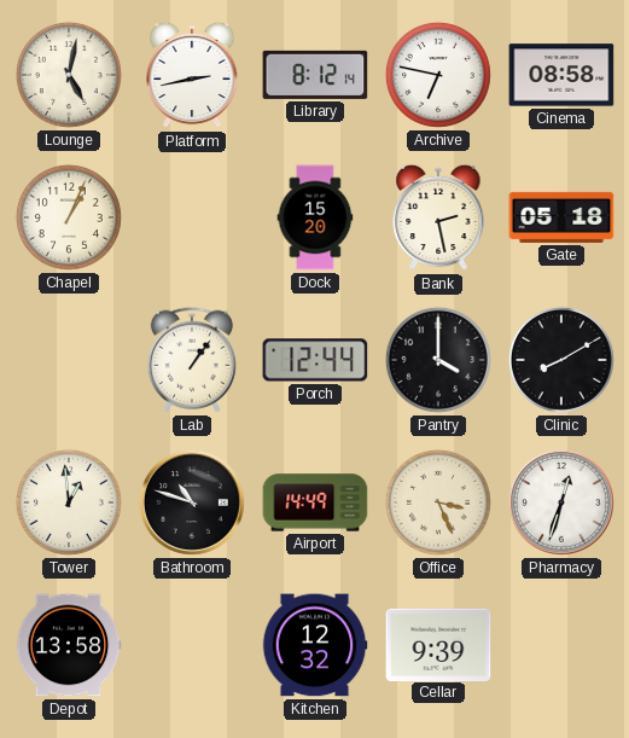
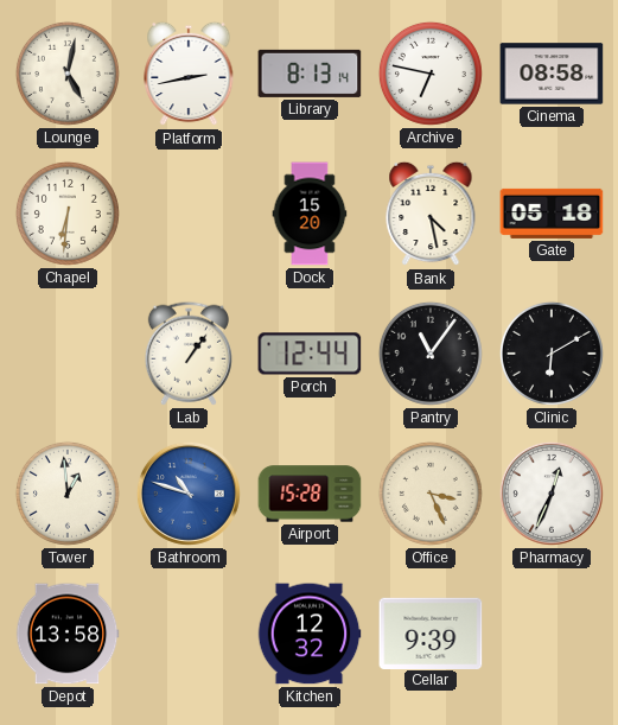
Library: 8:12 -> 8:13
Chapel: 1:04 -> 6:31
Bank: 2:28 -> 4:28
Pantry: 4:00 -> 11:06
Clinic: 8:10 -> 6:10
Bathroom dial: black -> blue
Airport: 14:49 -> 15:28
Pharmacy: 12:33 -> 12:34
